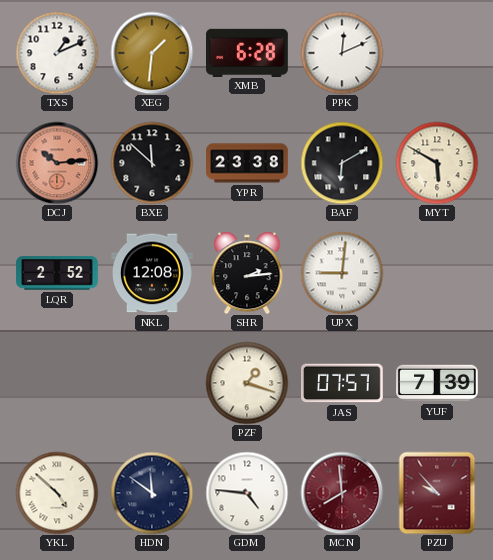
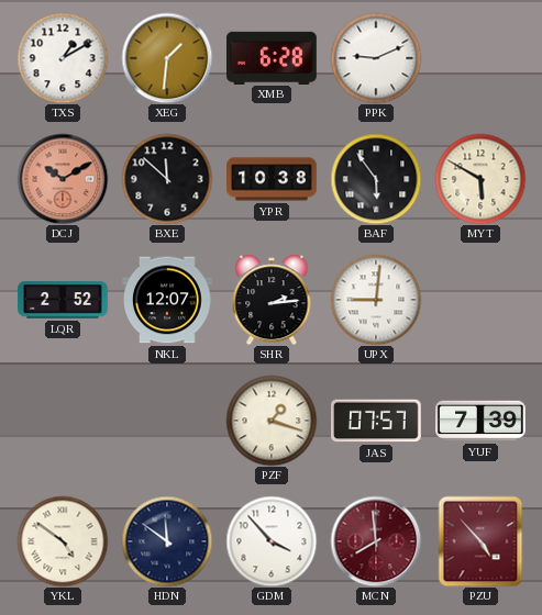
TXS: 1:11 -> 1:10
PPK: 12:11 -> 9:11
DCJ: 10:14 -> 10:10
YPR: 23:38 -> 10:38
BAF: 6:10 -> 5:54
NKL: 12:08 -> 12:07
YKL: 4:52 -> 4:51
GDM: 4:46 -> 3:53
PZU: 9:53 -> 4:53
